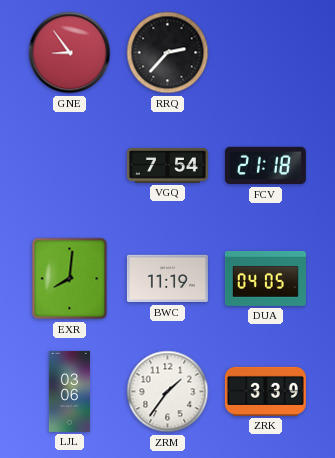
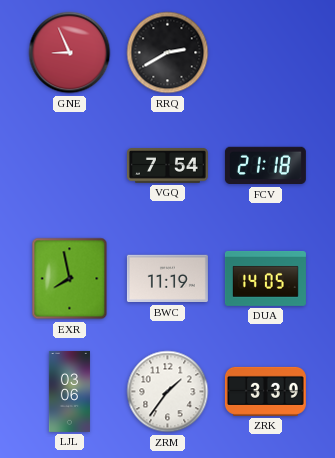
GNE: 8:54 -> 8:56
RRQ: 2:37 -> 2:40
EXR: 8:01 -> 7:58
DUA: 04:05 -> 14:05
